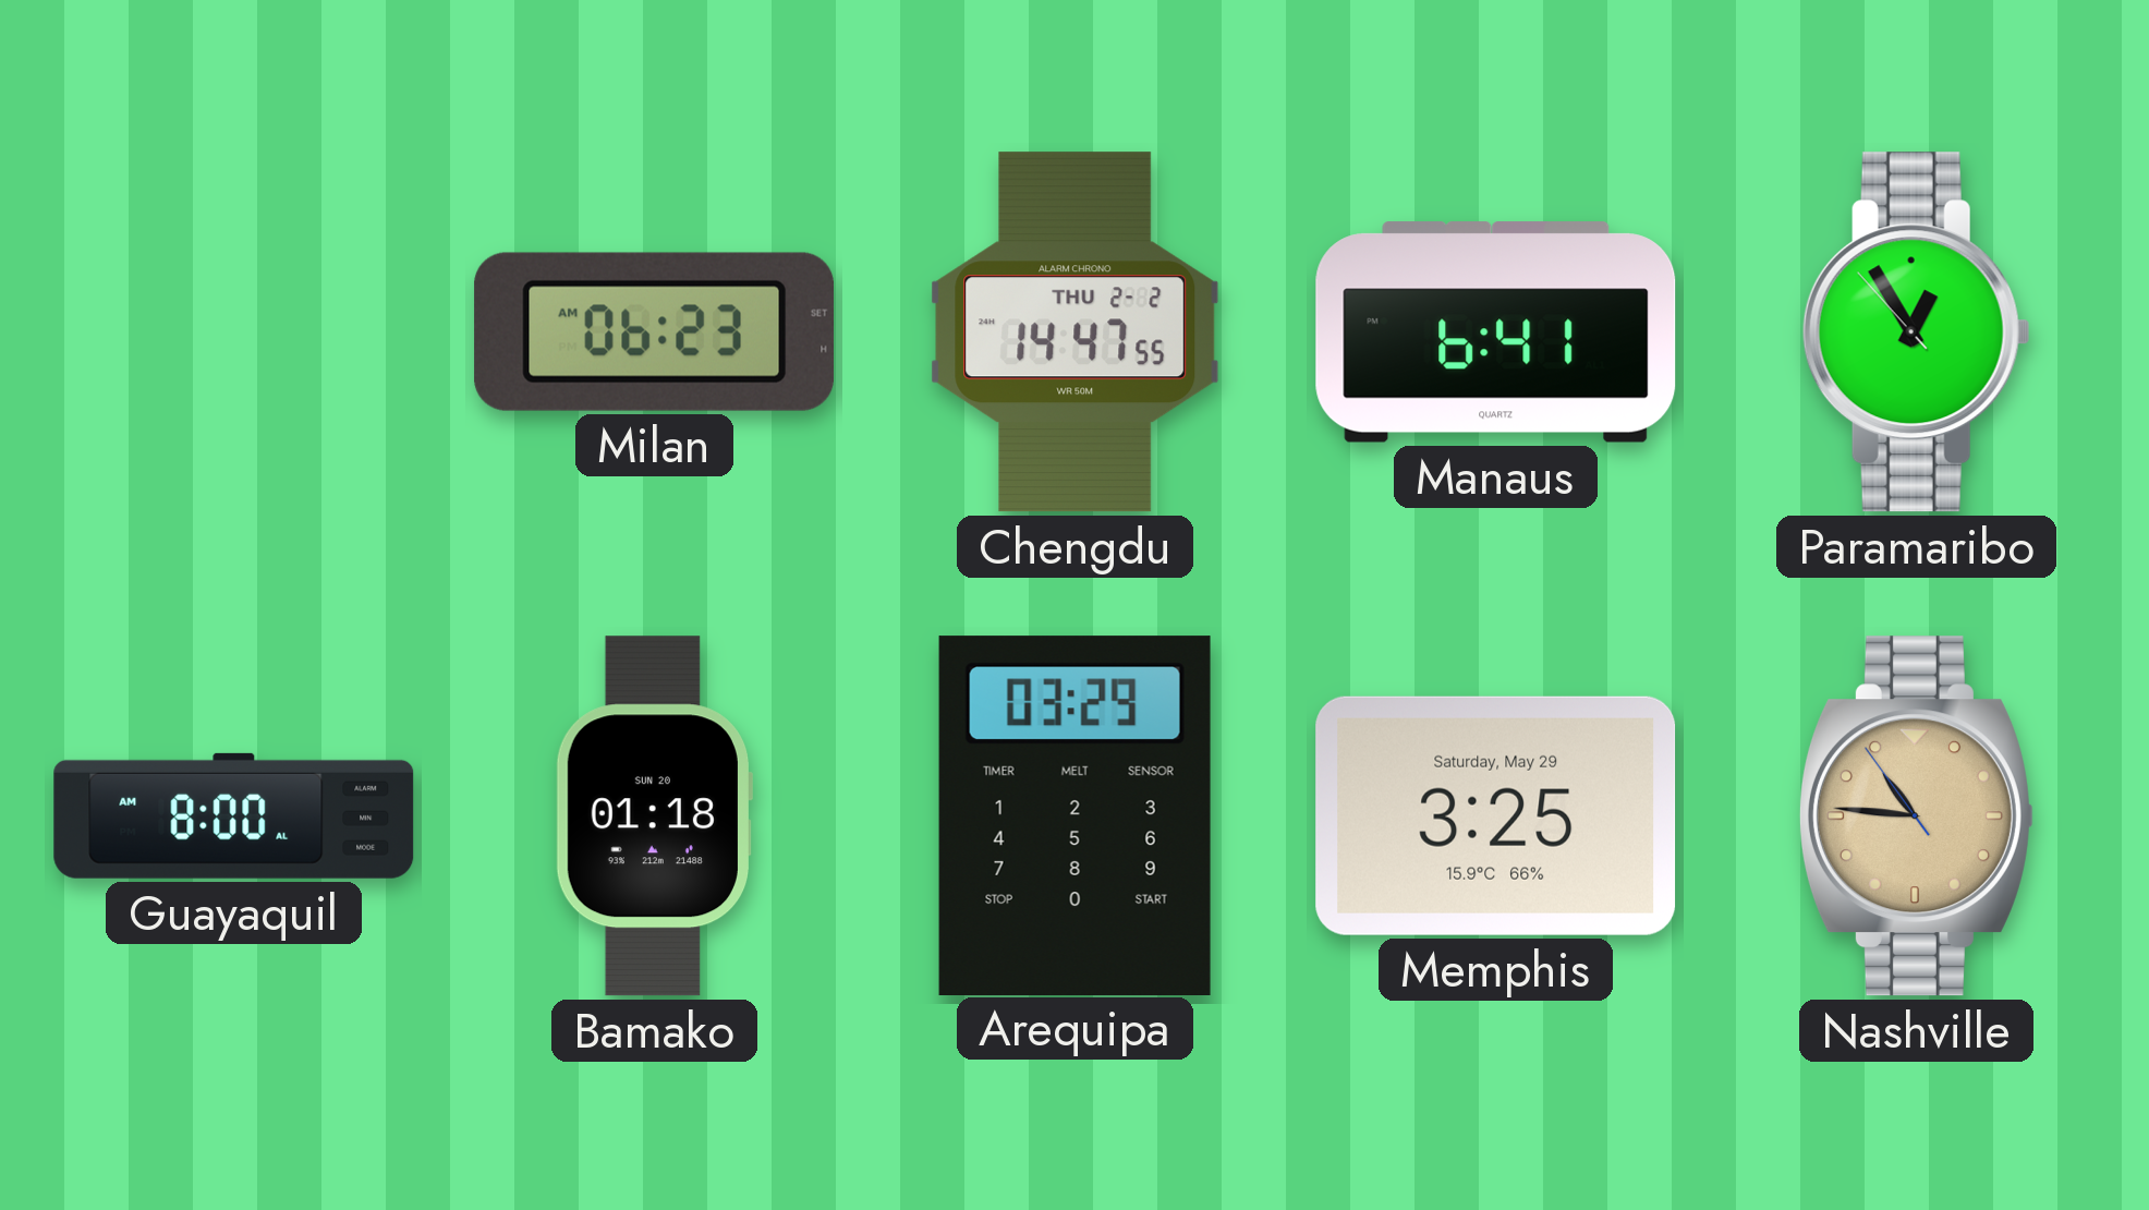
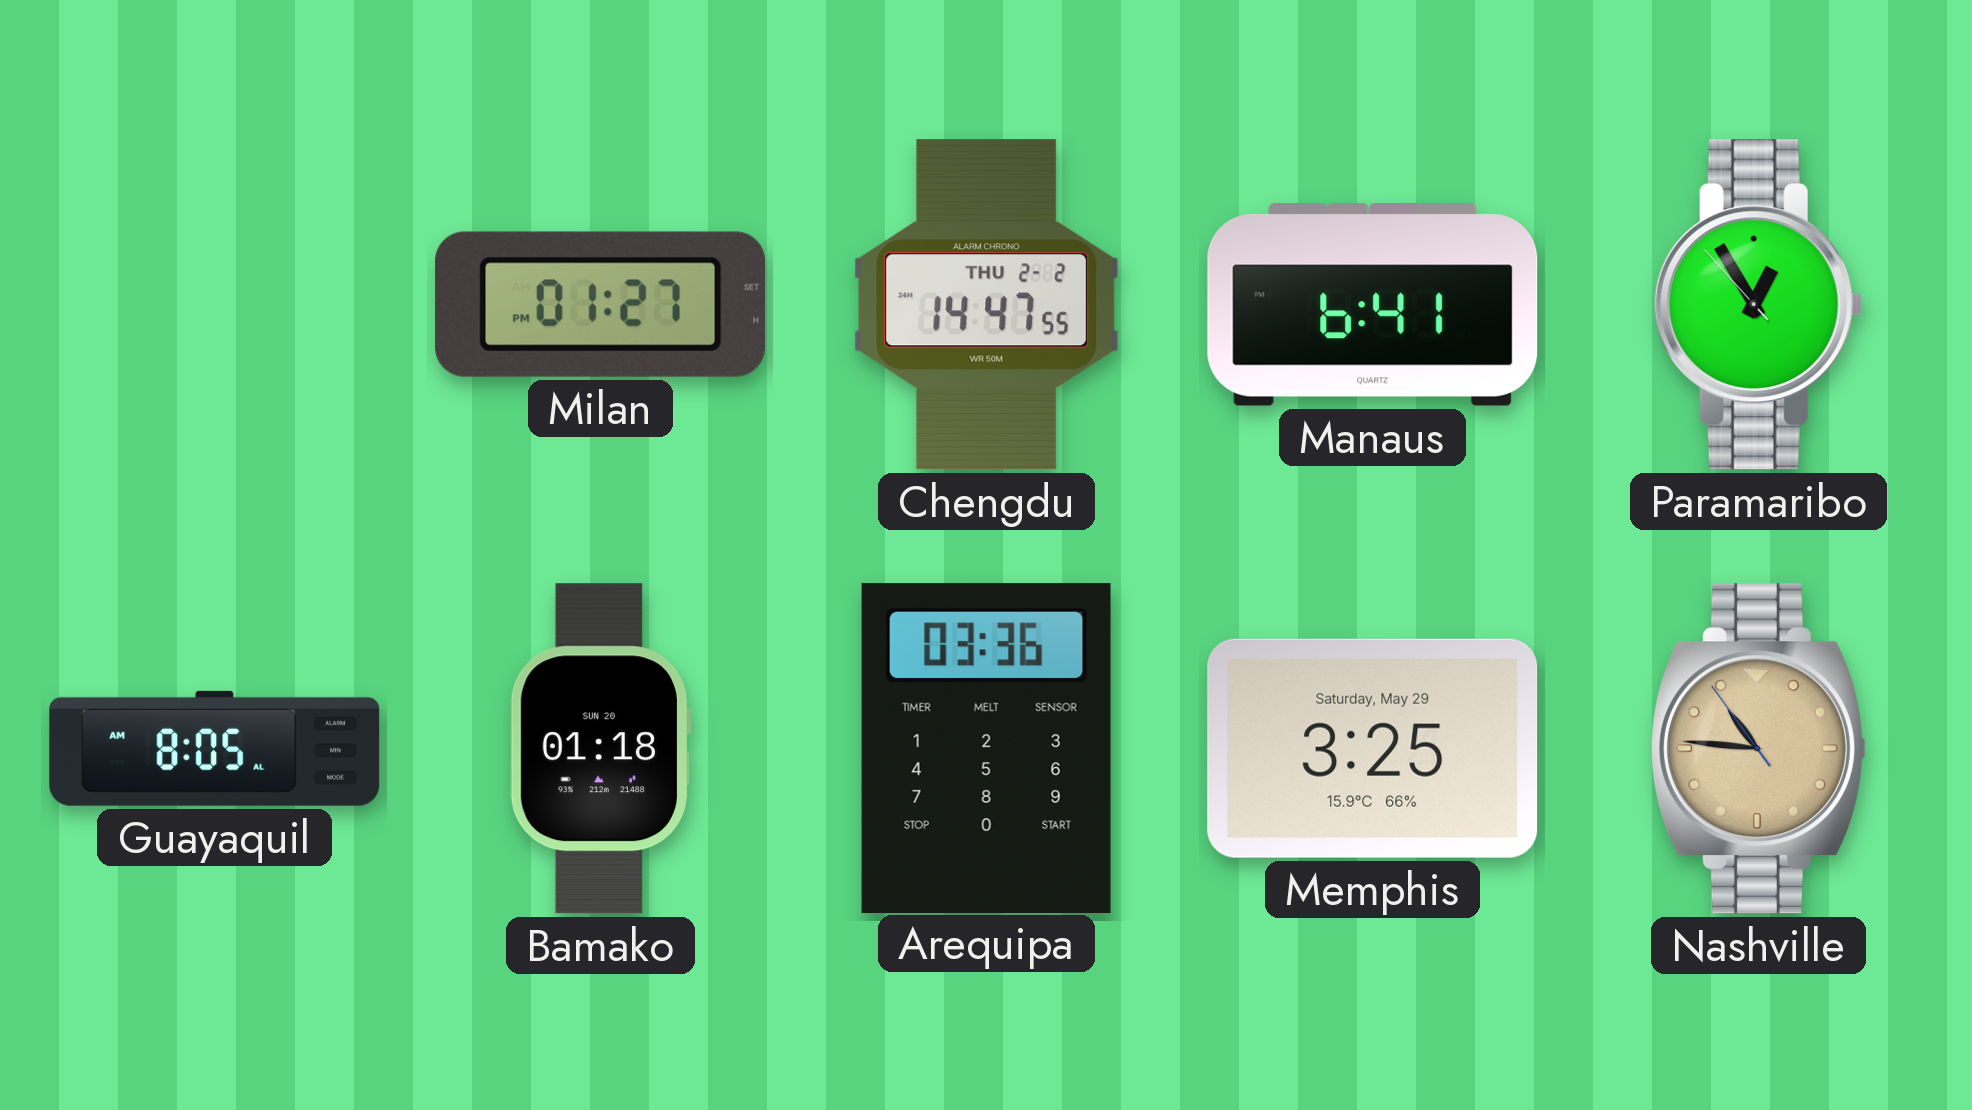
Milan: 06:23 -> 01:27
Guayaquil: 8:00 -> 8:05
Arequipa: 03:29 -> 03:36
